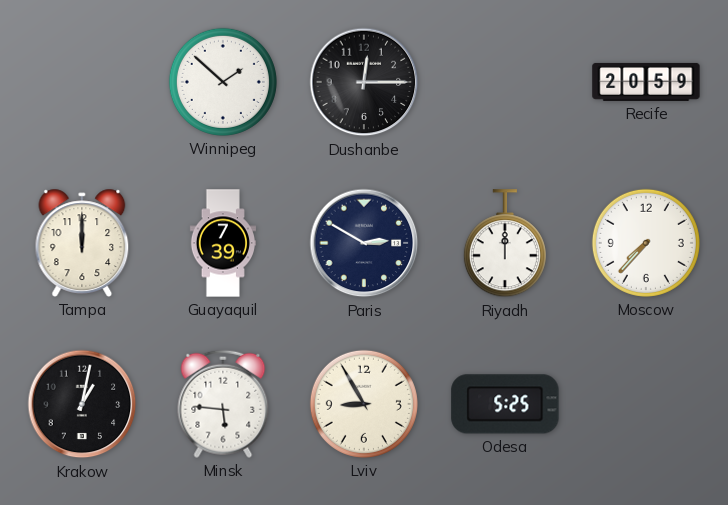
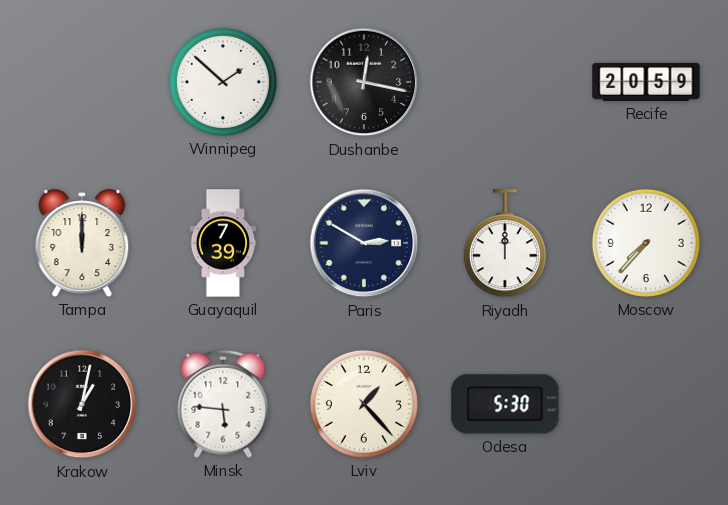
Dushanbe: 12:15 -> 12:17
Lviv: 8:55 -> 1:23
Odesa: 5:25 -> 5:30
